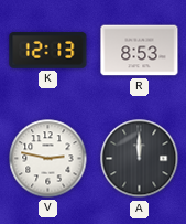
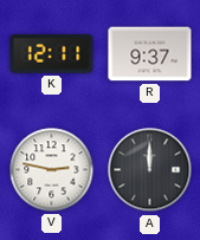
K: 12:13 -> 12:11
R: 8:53 -> 9:37
